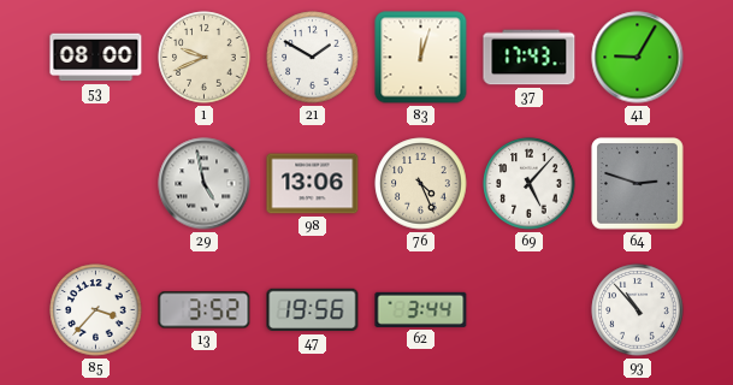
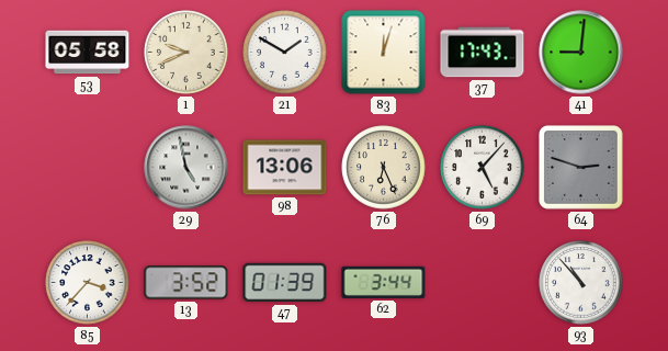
53: 08:00 -> 05:58
41: 9:05 -> 9:01
76: 4:26 -> 6:26
47: 19:56 -> 01:39
